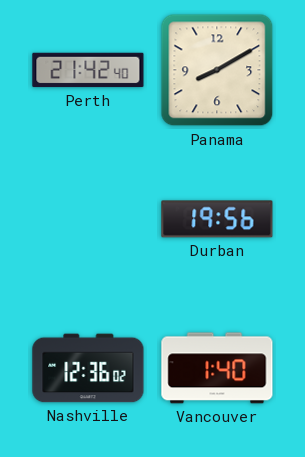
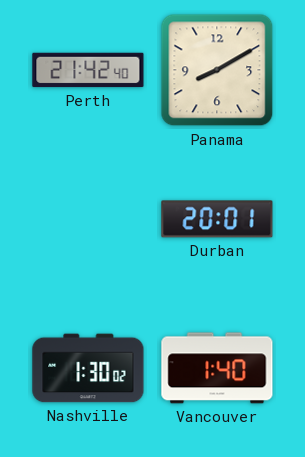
Durban: 19:56 -> 20:01
Nashville: 12:36 -> 1:30
